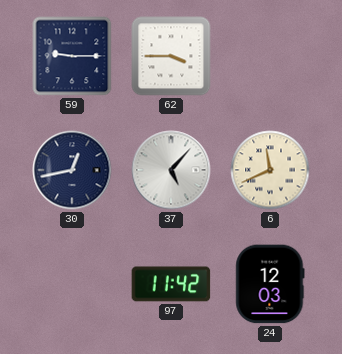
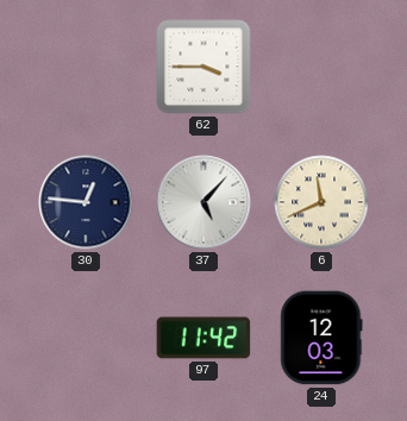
59: 9:15 -> none
30: 12:43 -> 12:46
